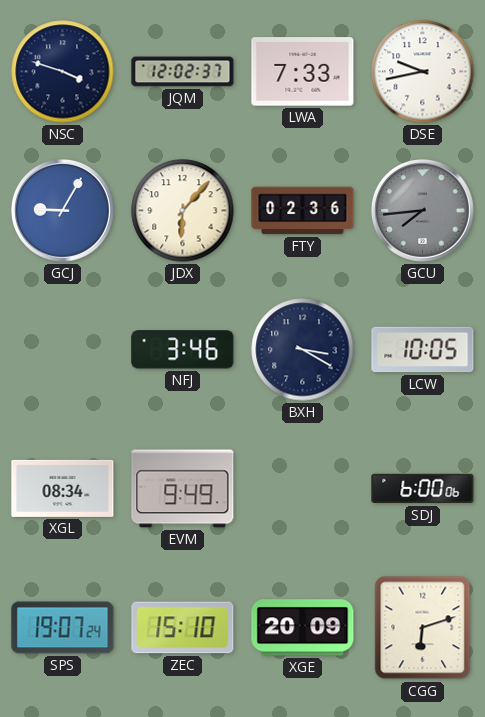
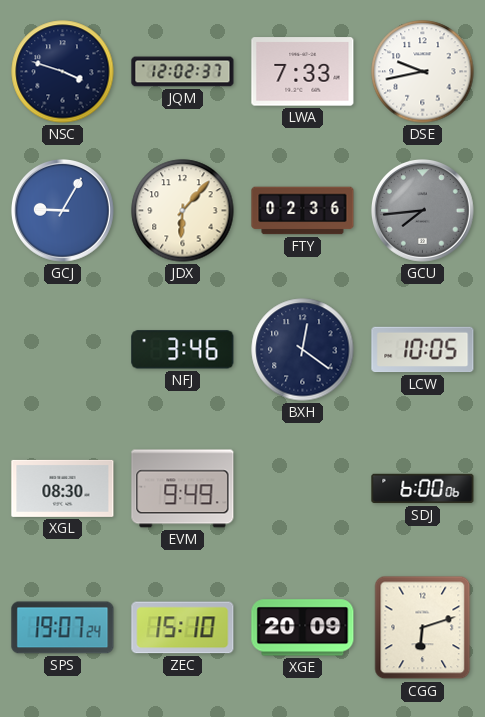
BXH: 3:20 -> 12:21
XGL: 08:34 -> 08:30
